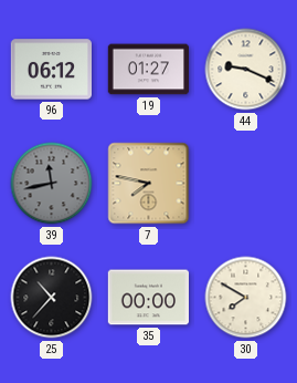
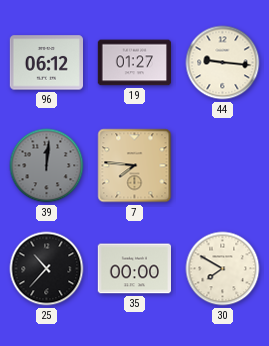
44: 9:19 -> 9:16
39: 11:43 -> 12:01
7: 7:47 -> 7:46
